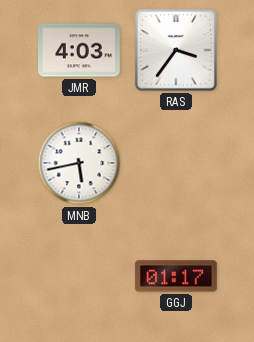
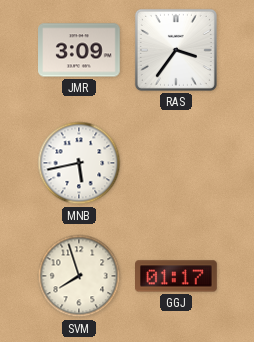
JMR: 4:03 -> 3:09
SVM: none -> 7:57
